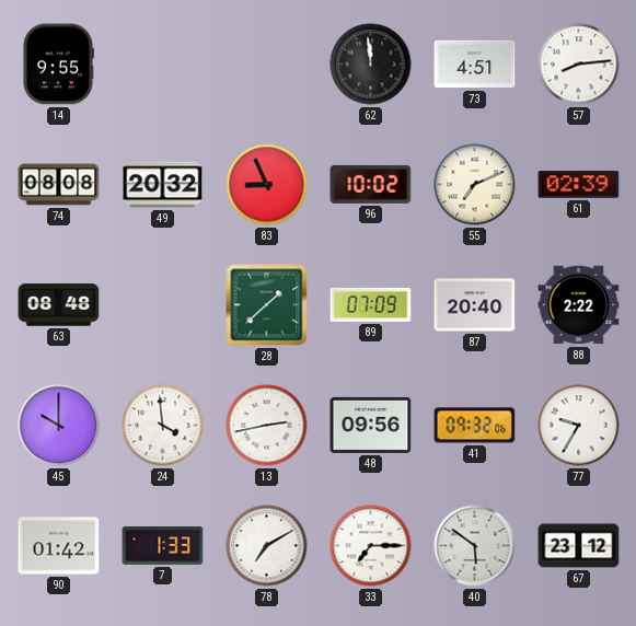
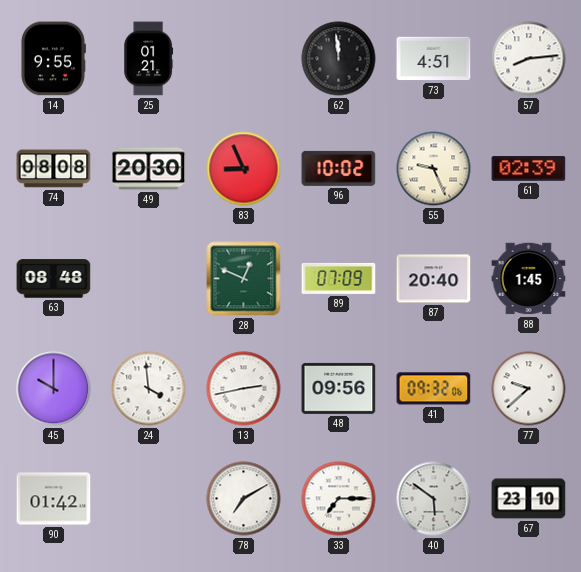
25: none -> 01:21
49: 20:32 -> 20:30
55: 7:11 -> 9:26
28: 1:38 -> 12:49
88: 2:22 -> 1:45
77: 9:35 -> 9:38
7: 1:33 -> none
67: 23:12 -> 23:10
